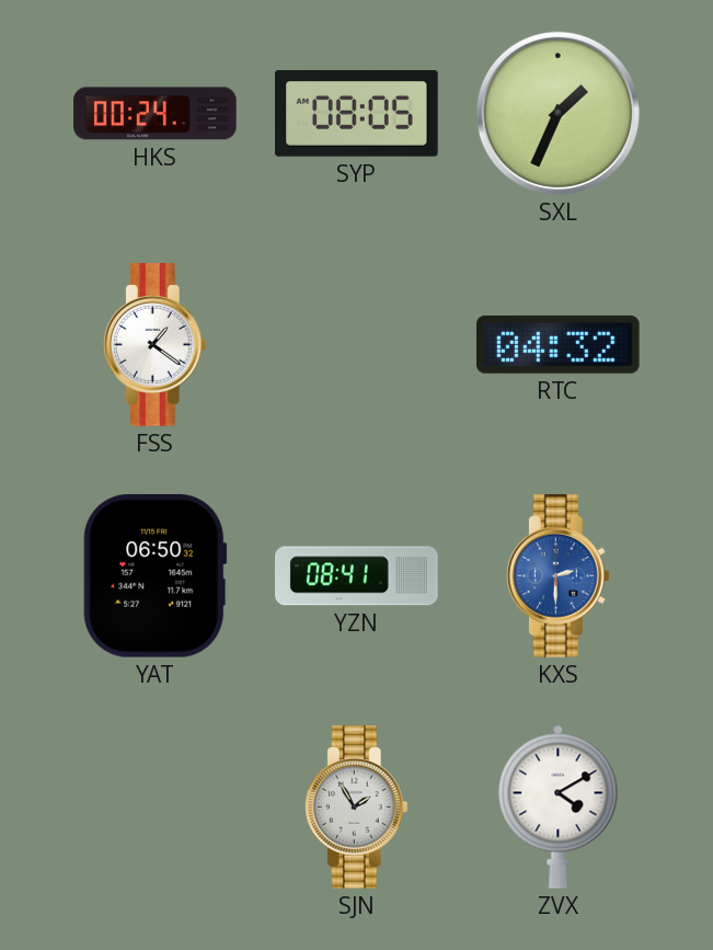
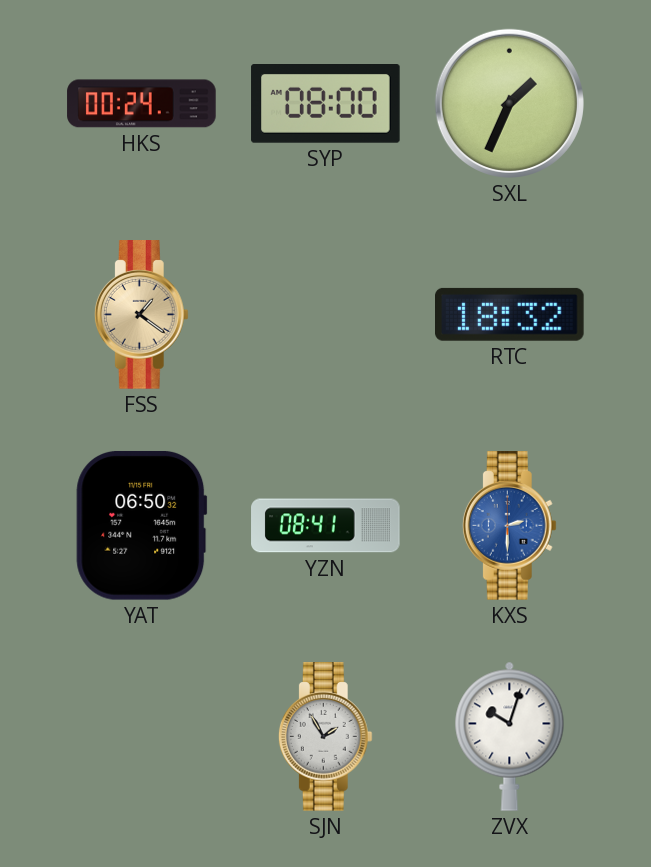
SYP: 08:05 -> 08:00
FSS dial: white -> champagne
RTC: 04:32 -> 18:32
ZVX: 4:10 -> 10:03
